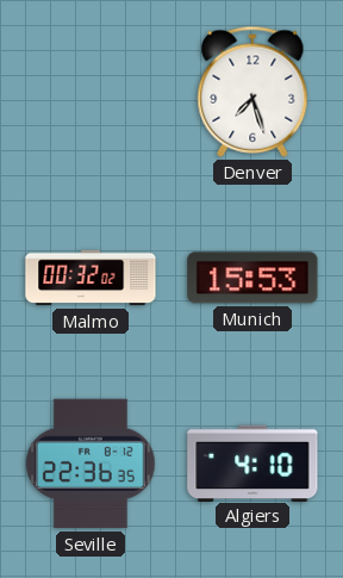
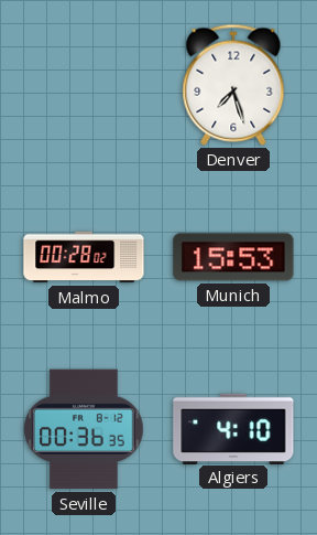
Malmo: 00:32 -> 00:28
Seville: 22:36 -> 00:36
